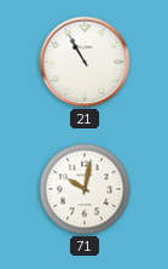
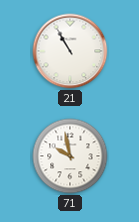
71: 10:02 -> 9:58
